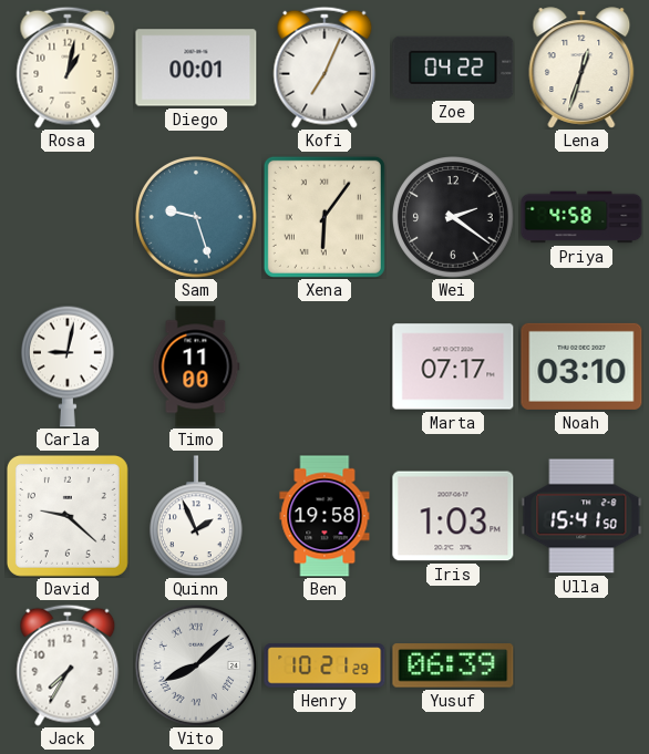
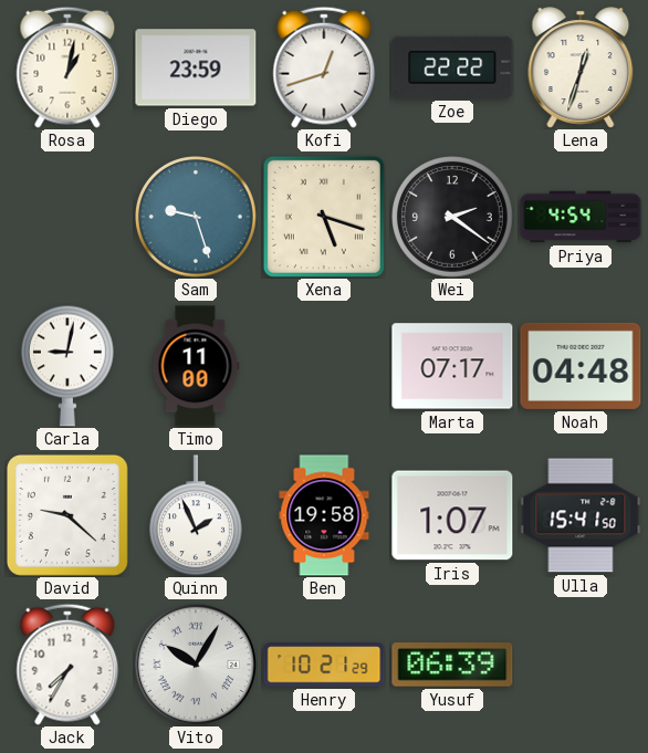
Diego: 00:01 -> 23:59
Kofi: 7:04 -> 12:42
Zoe: 04:22 -> 22:22
Xena: 6:06 -> 5:18
Priya: 4:58 -> 4:54
Noah: 03:10 -> 04:48
Iris: 1:03 -> 1:07
Vito: 8:08 -> 10:05
